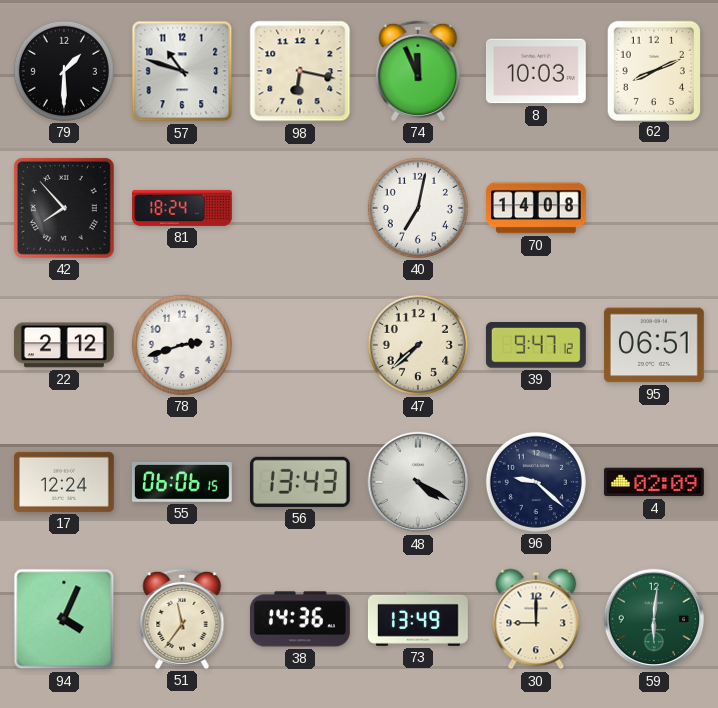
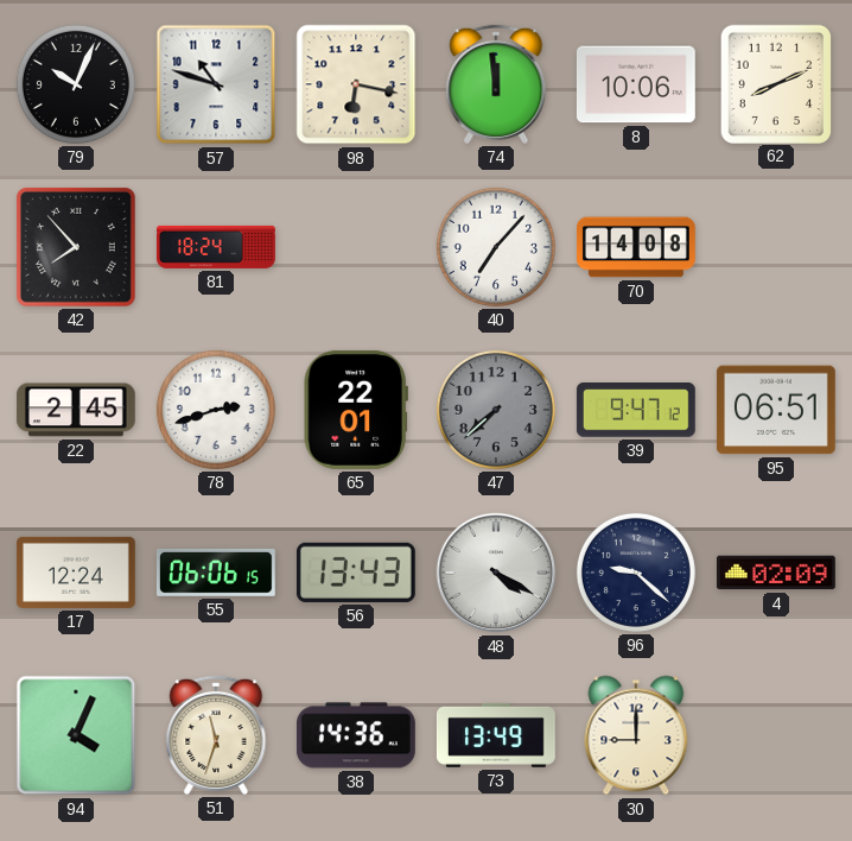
79: 1:30 -> 10:04
74: 11:56 -> 11:59
8: 10:03 -> 10:06
40: 7:02 -> 7:07
22: 2:12 -> 2:45
65: none -> 22:01
47 dial: cream -> grey
51: 11:36 -> 11:33
59: 6:01 -> none
